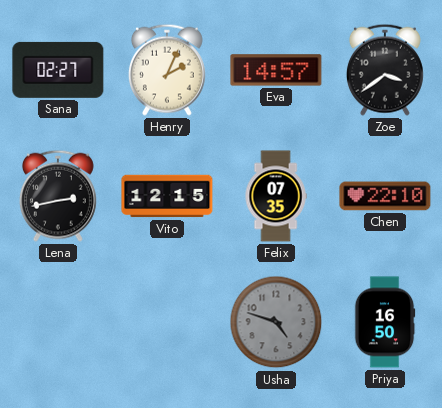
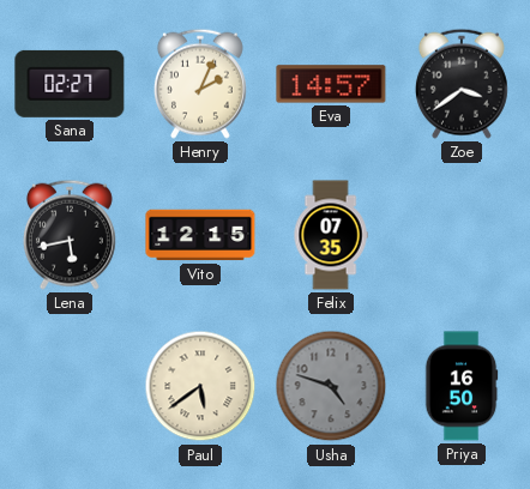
Lena: 2:43 -> 5:43
Chen: 22:10 -> none
Paul: none -> 5:39
